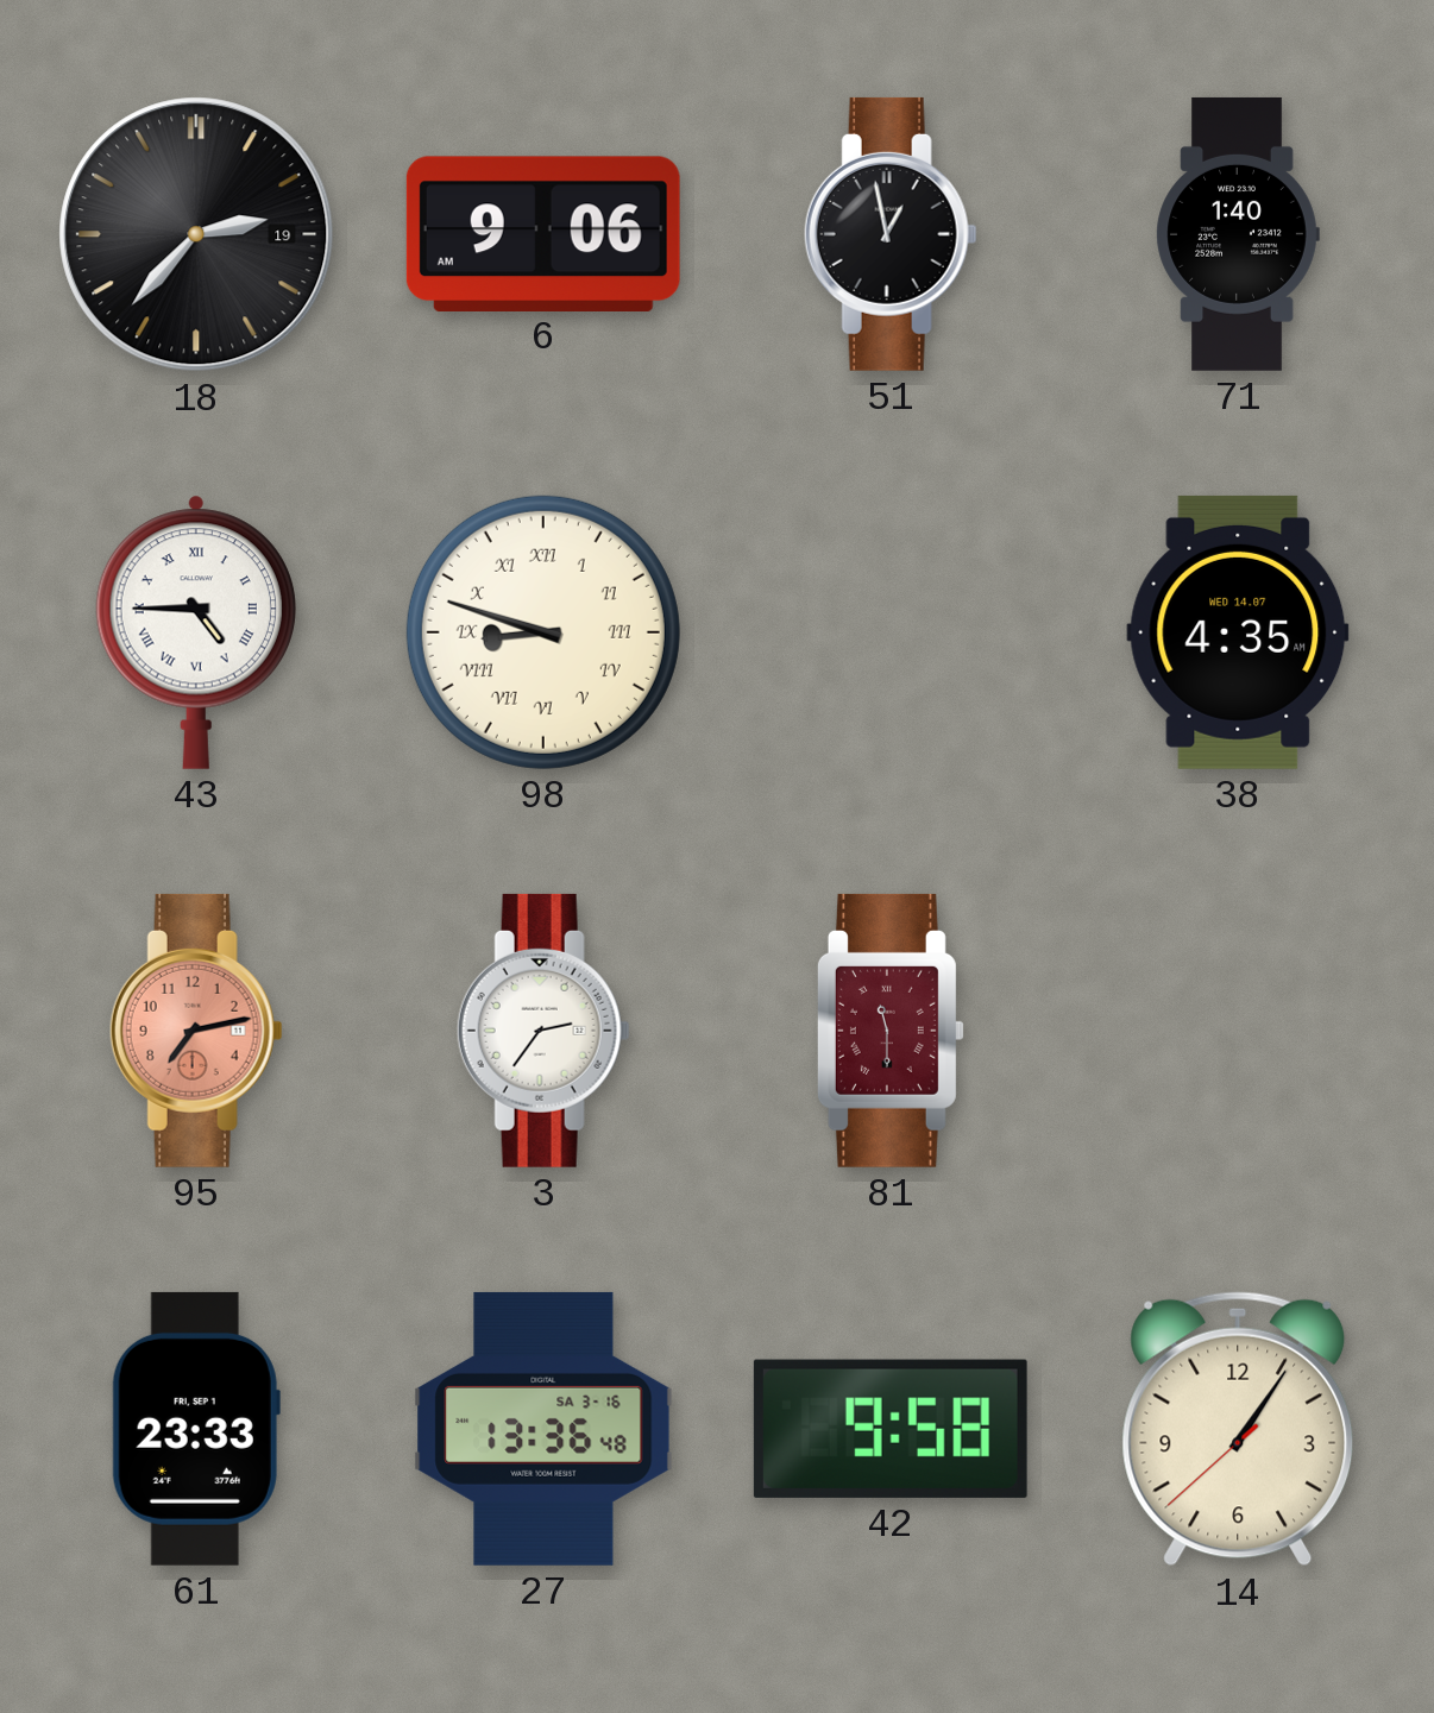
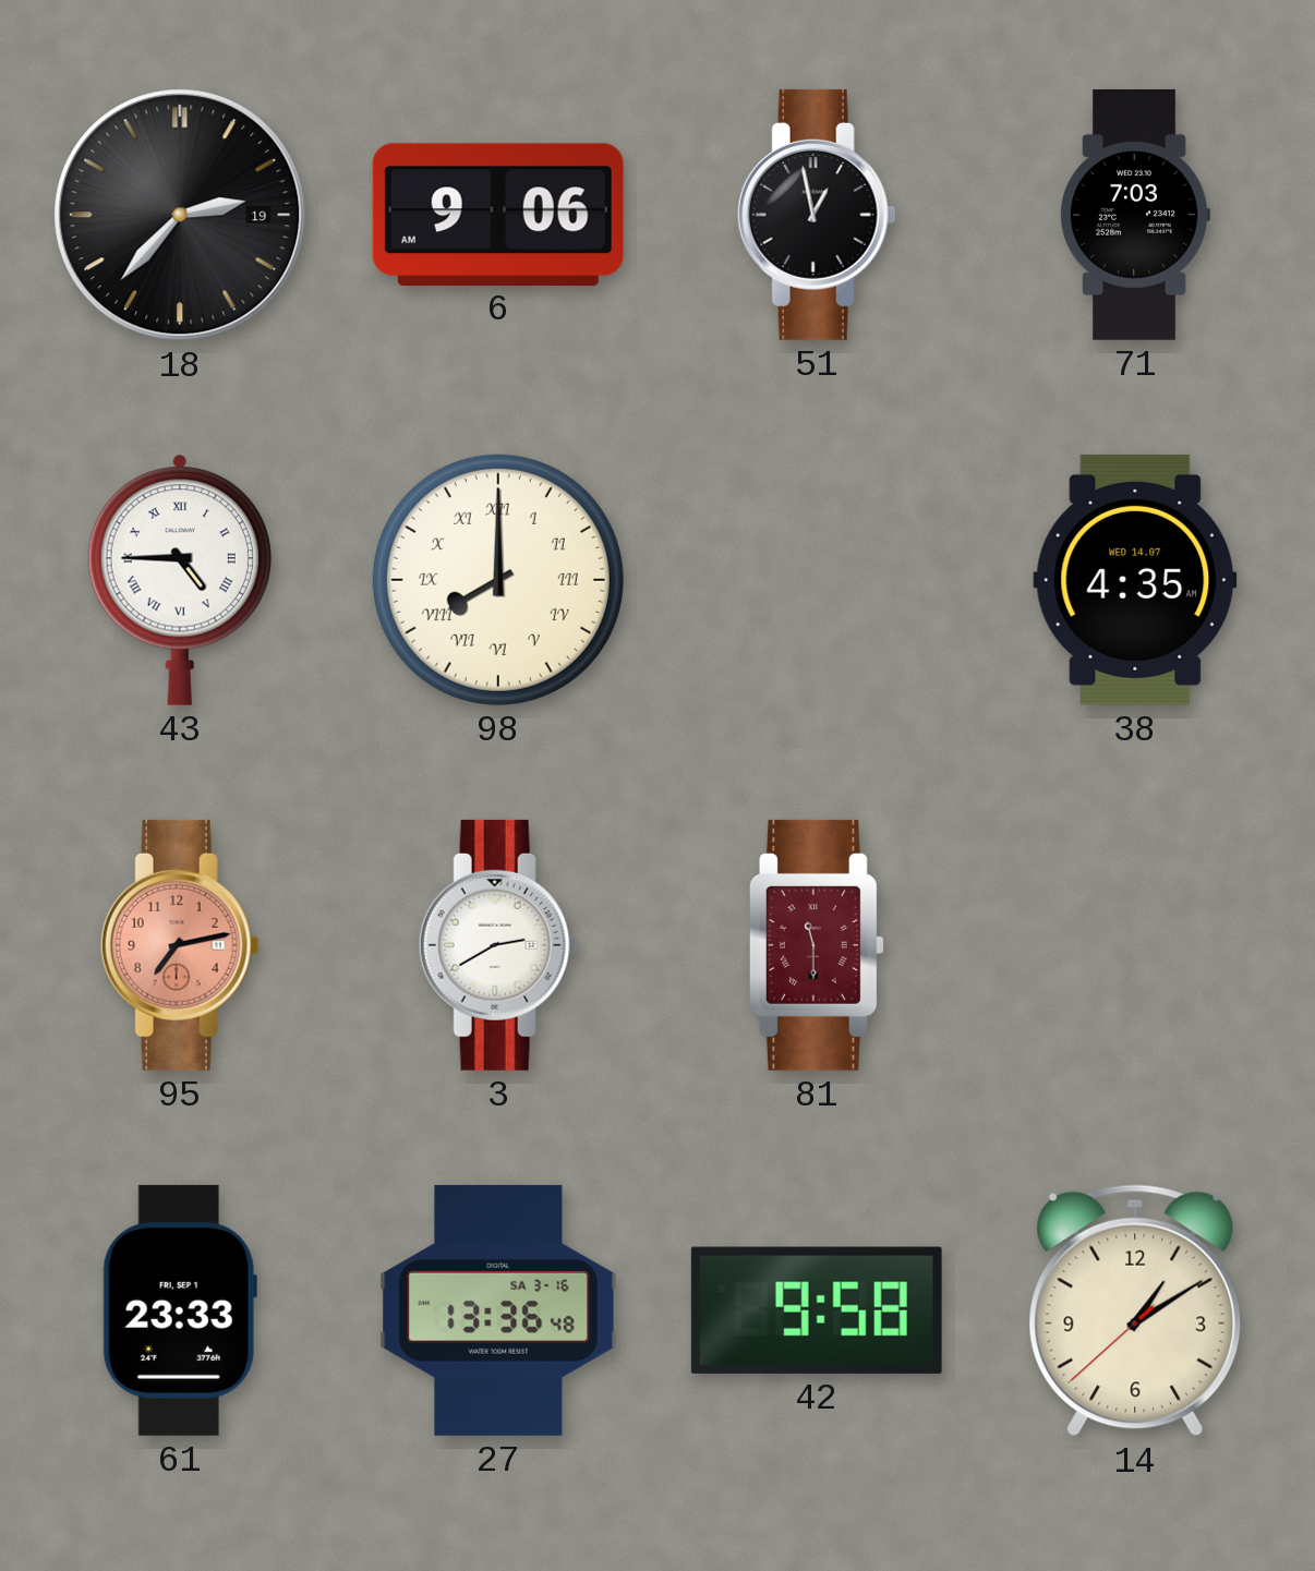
71: 1:40 -> 7:03
98: 8:48 -> 8:00
3: 2:36 -> 2:40
14: 1:05 -> 1:09
